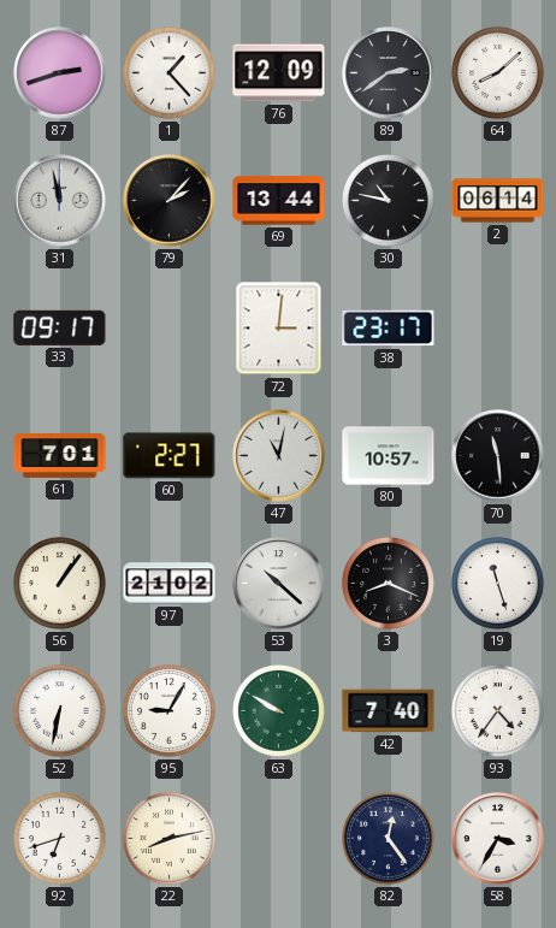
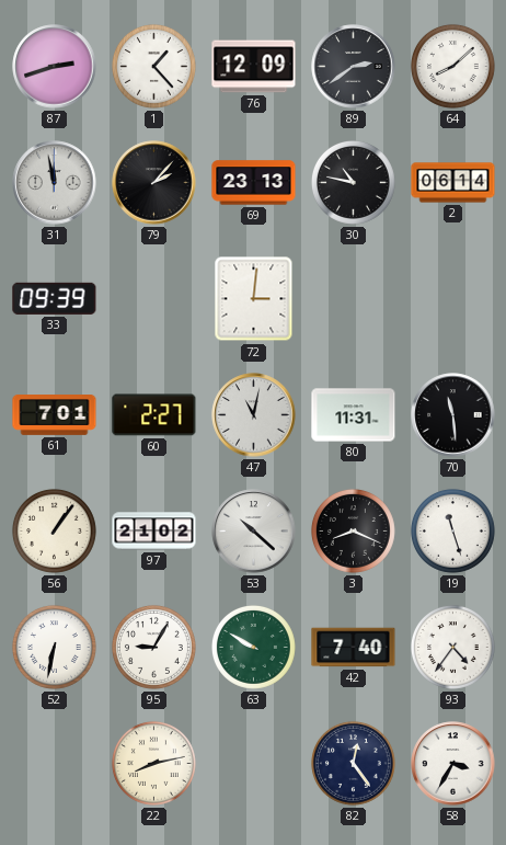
69: 13:44 -> 23:13
33: 09:17 -> 09:39
38: 23:17 -> none
80: 10:57 -> 11:31
92: 6:42 -> none
